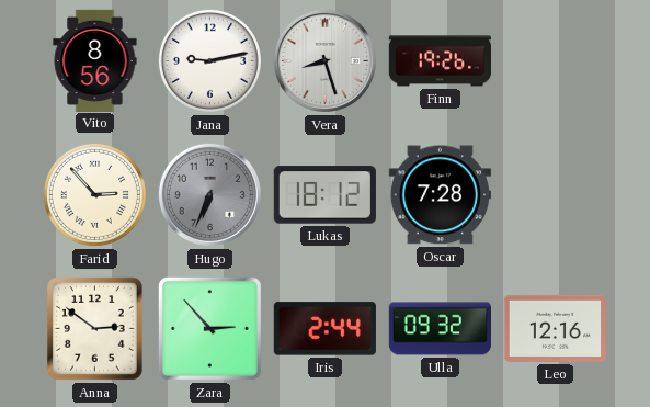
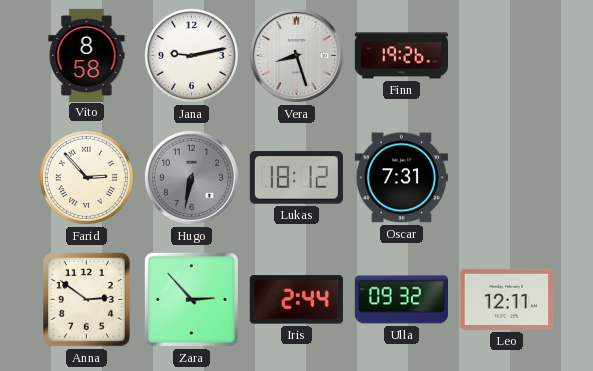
Vito: 8:56 -> 8:58
Hugo: 6:34 -> 6:32
Oscar: 7:28 -> 7:31
Leo: 12:16 -> 12:11
